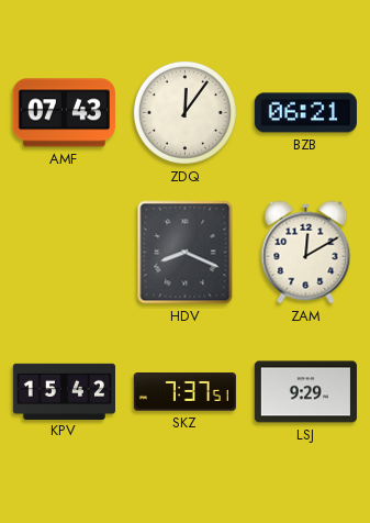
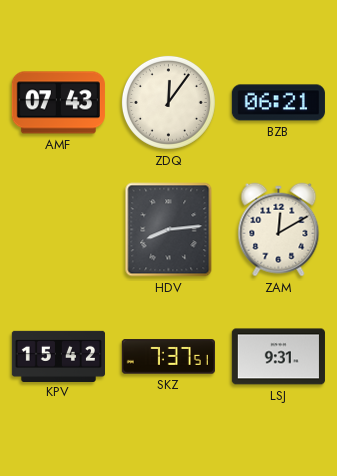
HDV: 8:19 -> 8:14
LSJ: 9:29 -> 9:31
